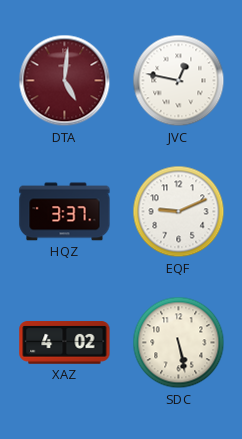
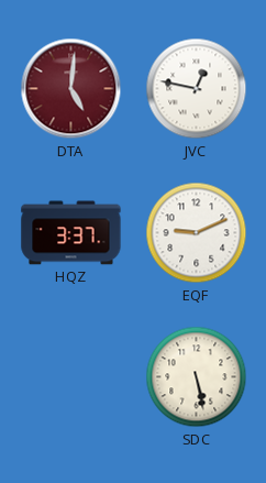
XAZ: 4:02 -> none
